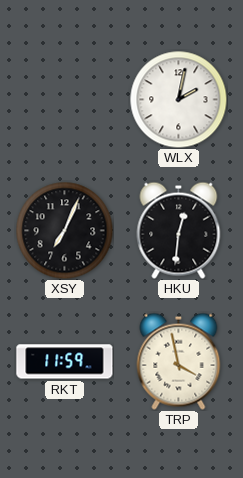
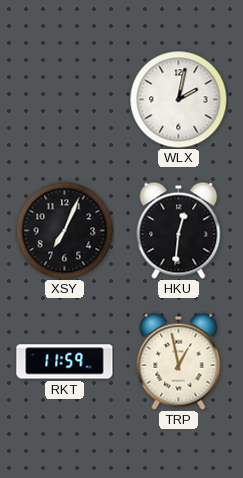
TRP: 3:58 -> 12:58
